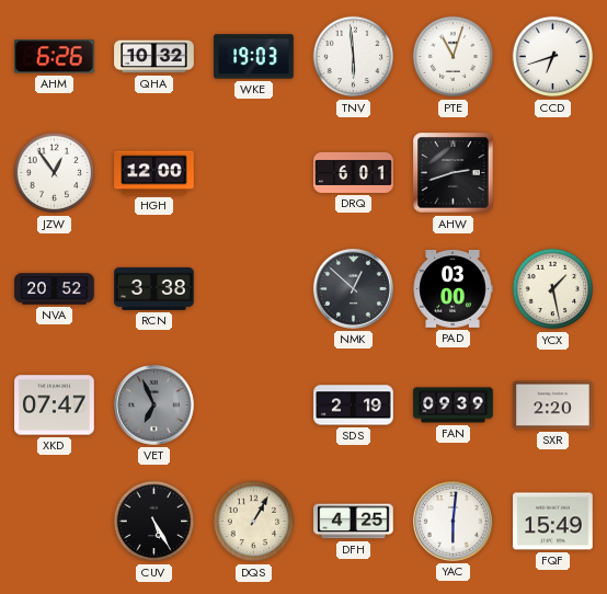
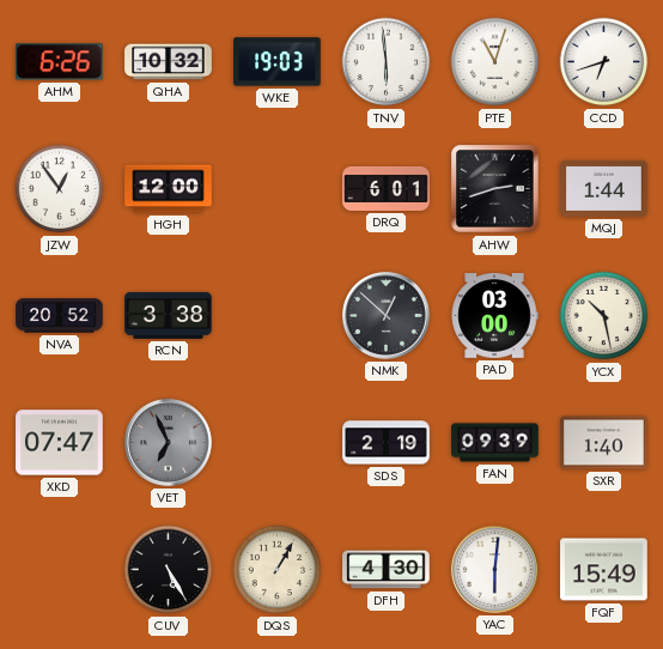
MQJ: none -> 1:44
YCX: 1:28 -> 10:28
SXR: 2:20 -> 1:40
DFH: 4:25 -> 4:30
